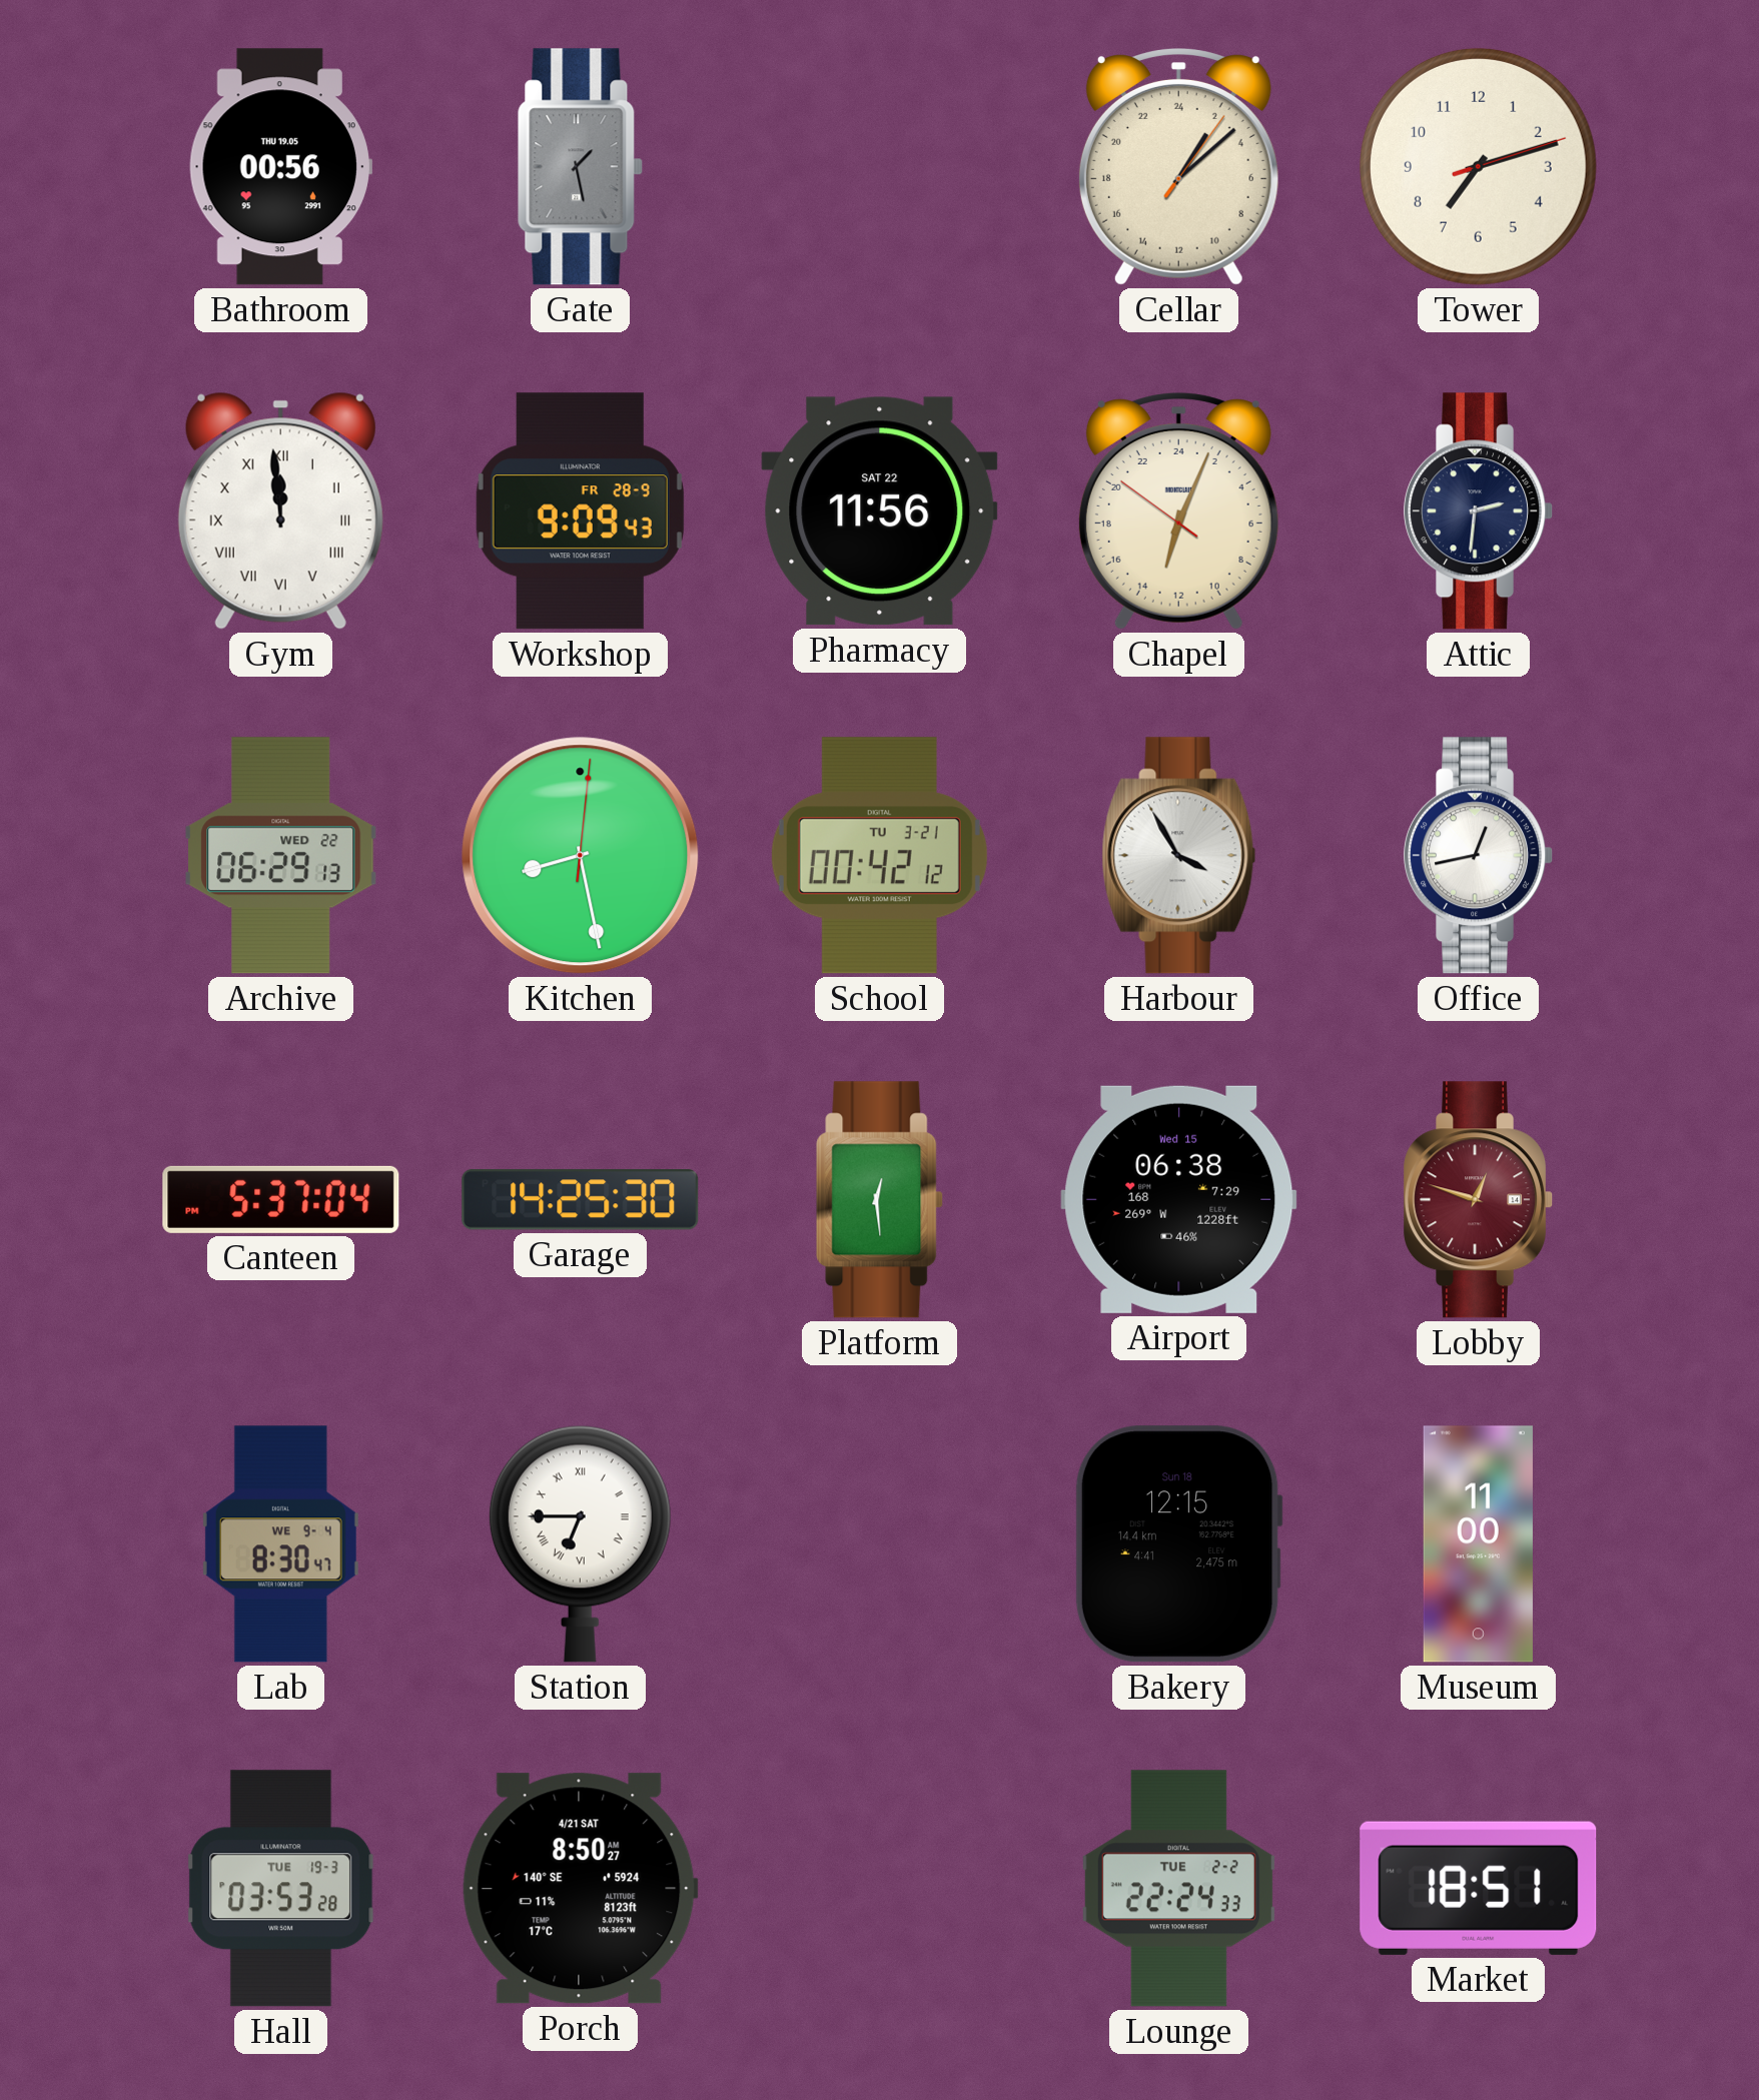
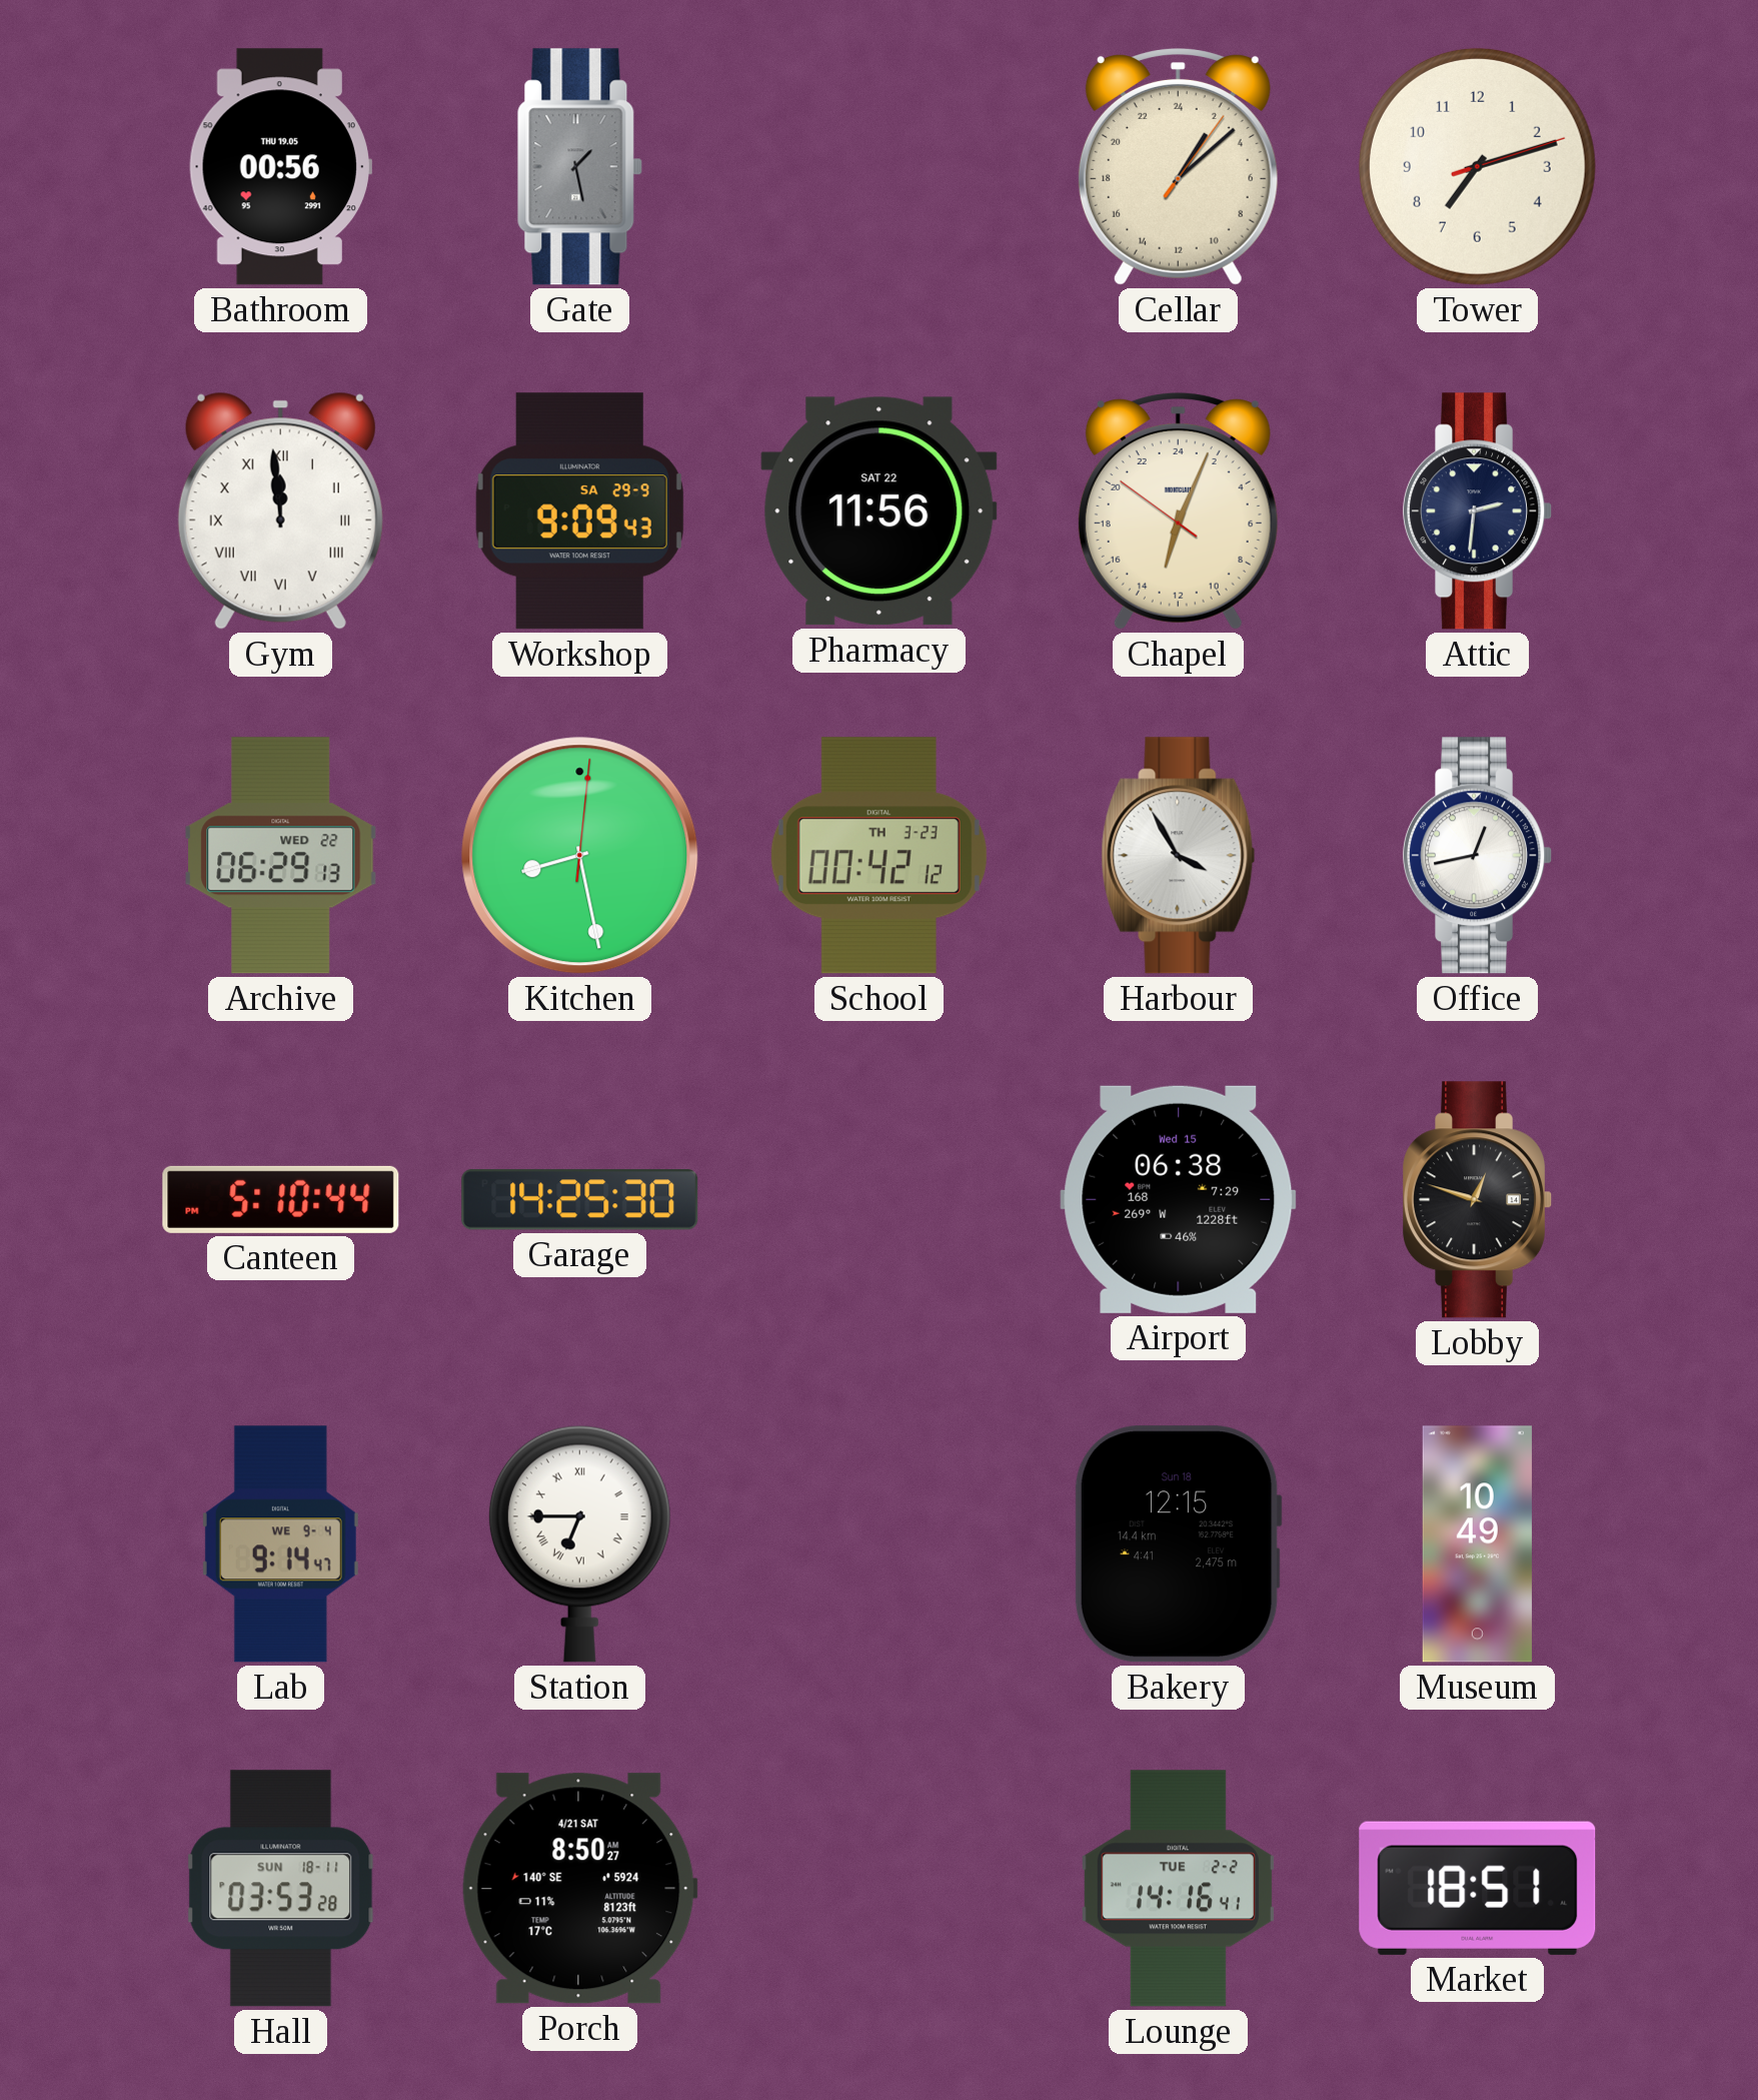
Workshop date: FR 28-9 -> SA 29-9
School date: TU 3-21 -> TH 3-23
Canteen: 5:37 -> 5:10
Platform: 12:29 -> none
Lobby dial: burgundy -> black
Lab: 8:30 -> 9:14
Museum: 11:00 -> 10:49
Hall date: TUE 19-3 -> SUN 18-11
Lounge: 22:24 -> 14:16
